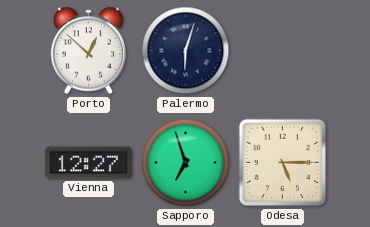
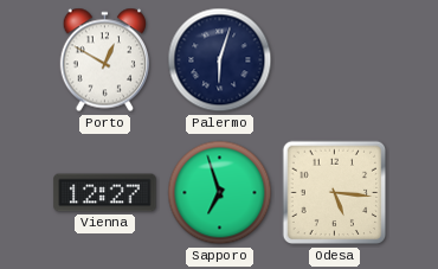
Porto: 12:52 -> 12:50
Odesa: 5:15 -> 5:16
